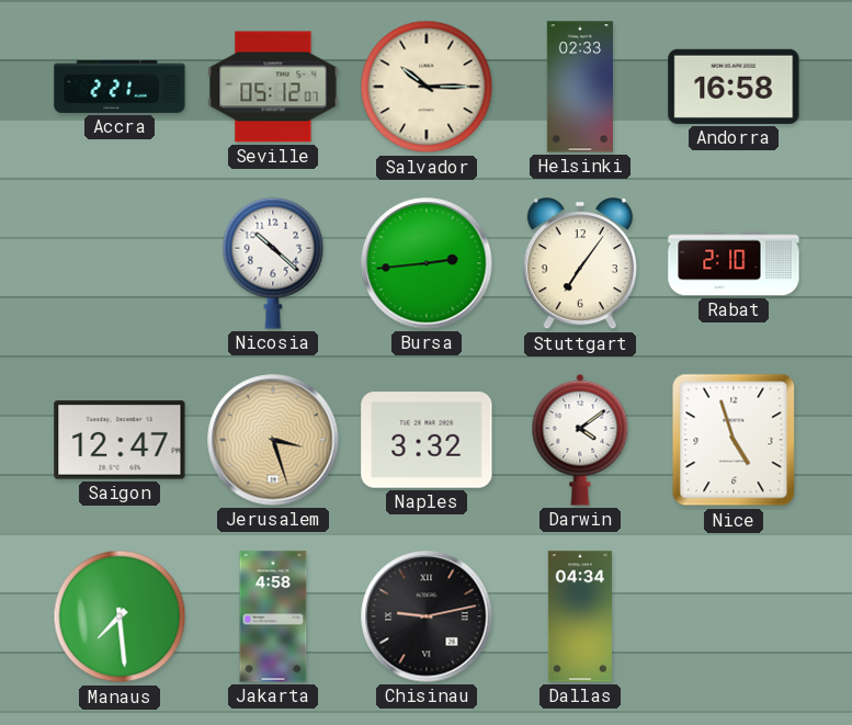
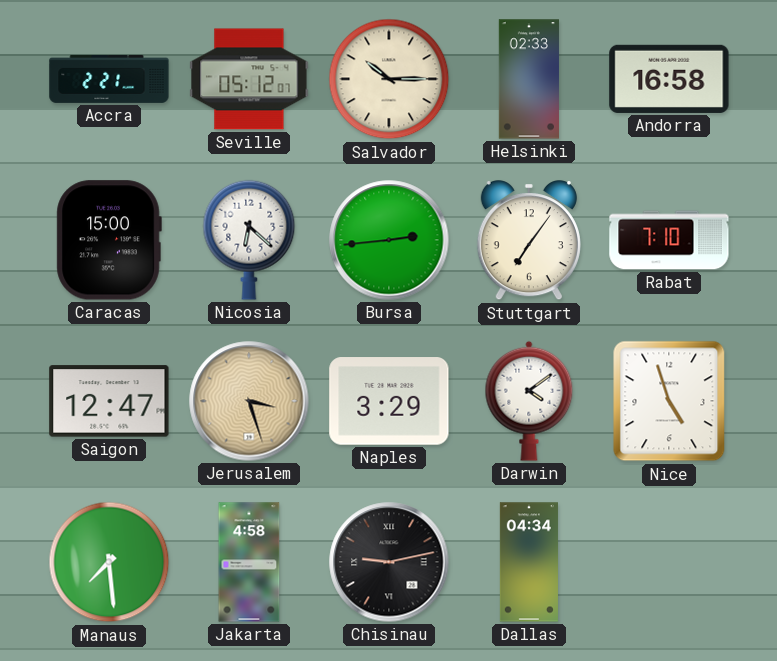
Caracas: none -> 15:00
Nicosia: 10:22 -> 6:22
Rabat: 2:10 -> 7:10
Naples: 3:32 -> 3:29
